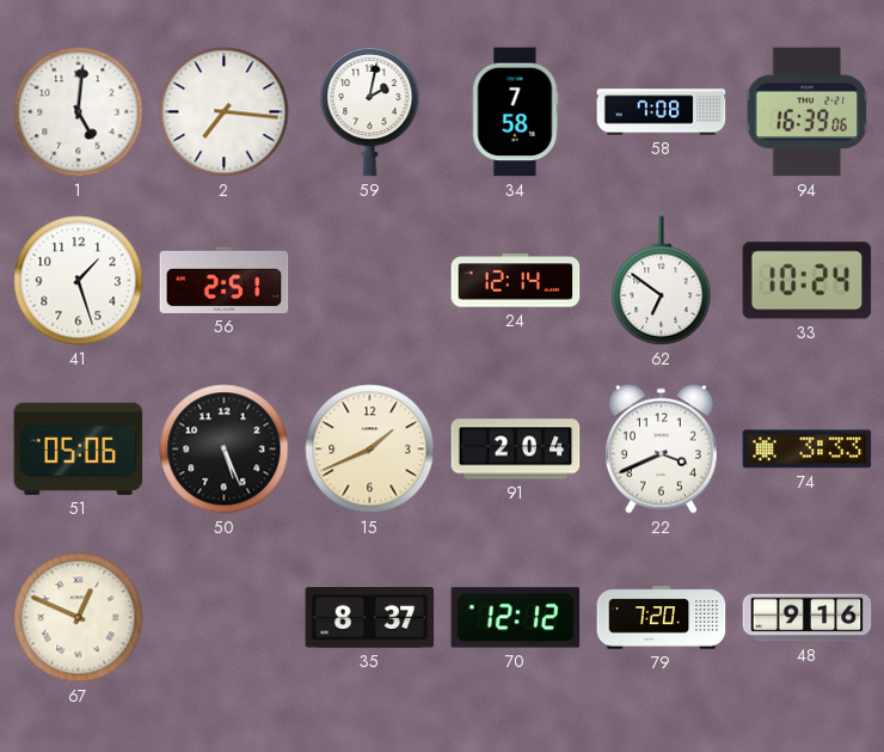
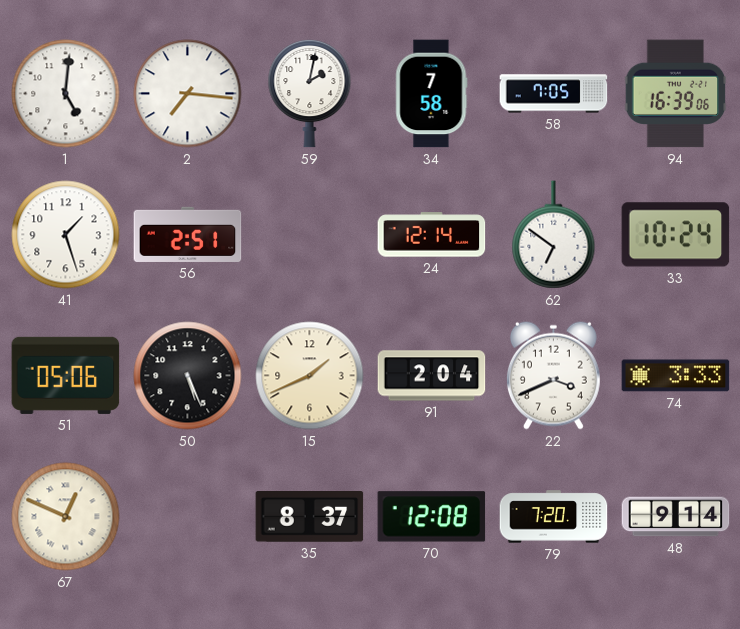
58: 7:08 -> 7:05
70: 12:12 -> 12:08
48: 9:16 -> 9:14
